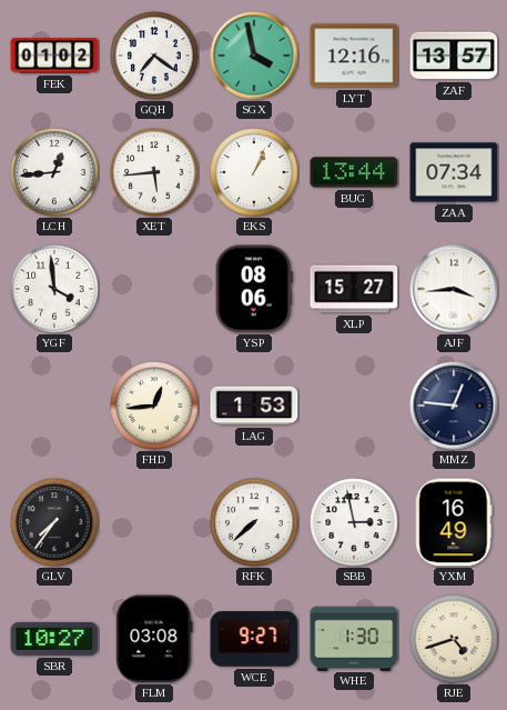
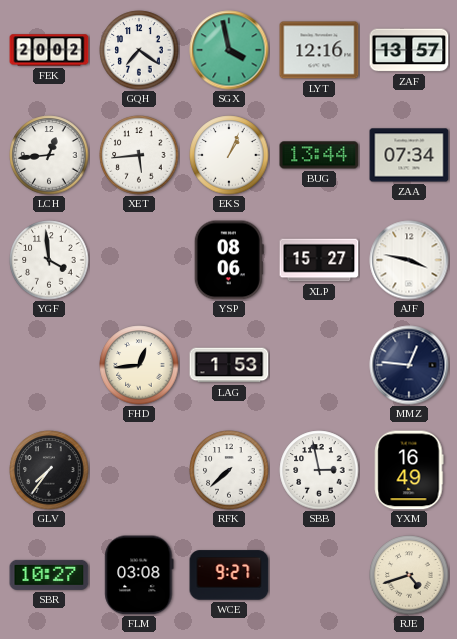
FEK: 01:02 -> 20:02
AJF: 3:44 -> 3:47
WHE: 1:30 -> none
